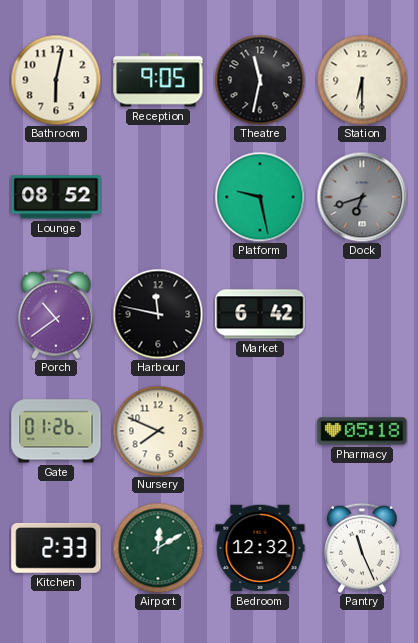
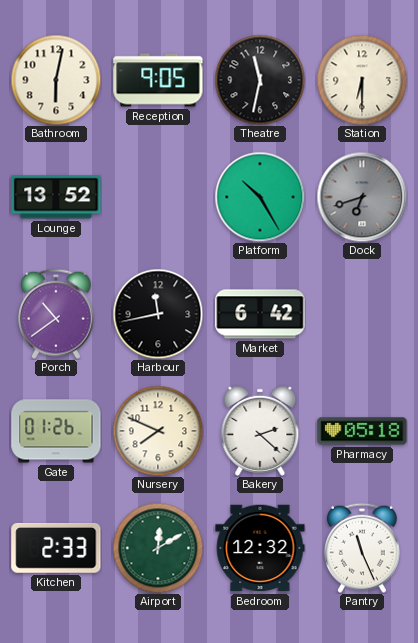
Lounge: 08:52 -> 13:52
Platform: 9:28 -> 10:25
Harbour: 11:47 -> 11:43
Bakery: none -> 2:22
